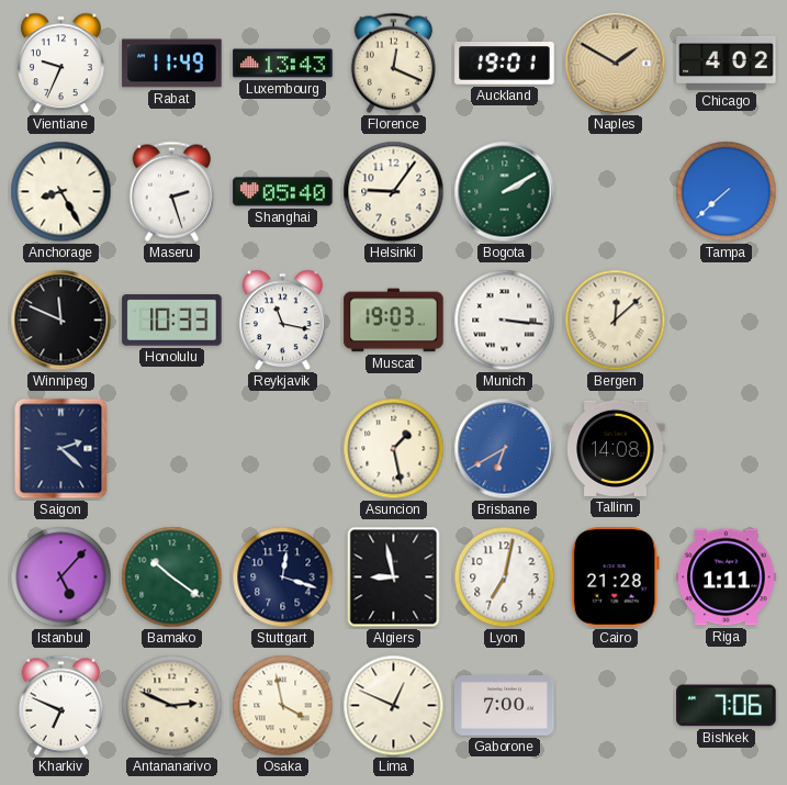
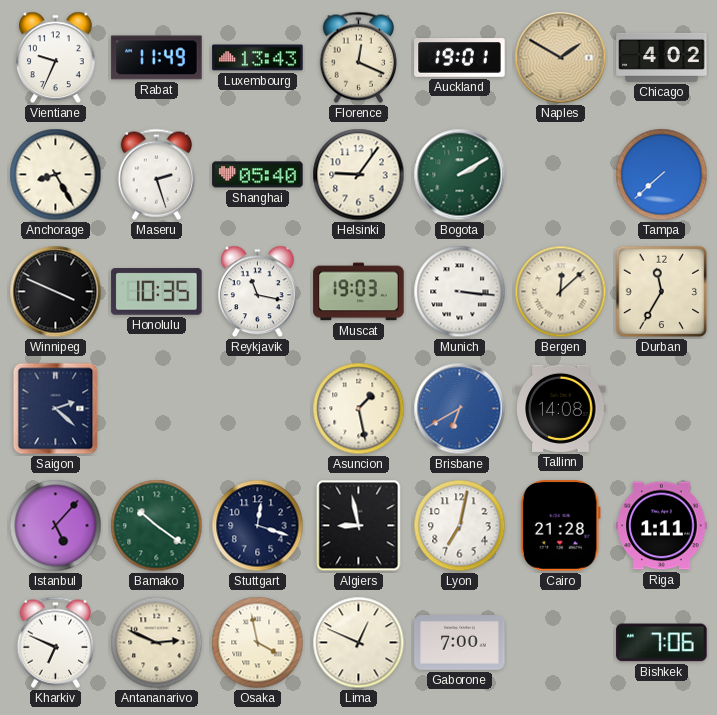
Winnipeg: 11:49 -> 3:49
Honolulu: 10:33 -> 10:35
Durban: none -> 11:35
